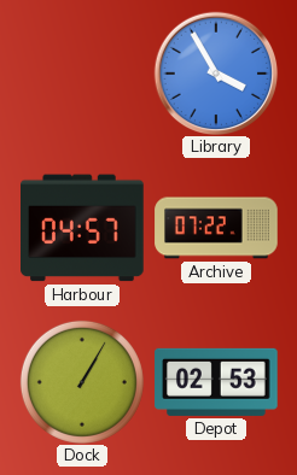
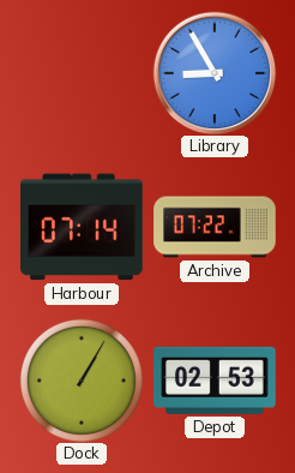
Library: 3:55 -> 8:55
Harbour: 04:57 -> 07:14
